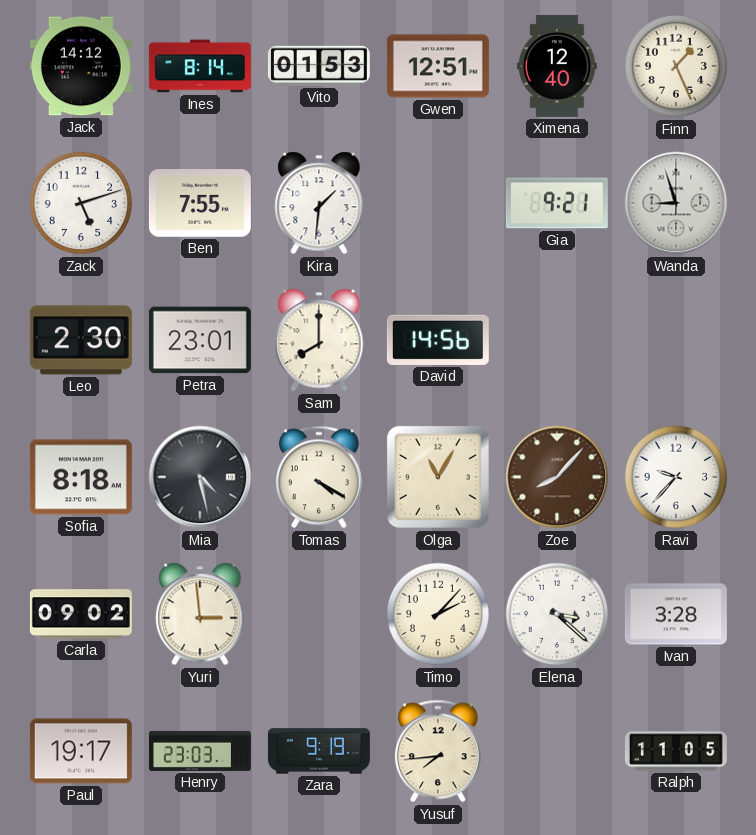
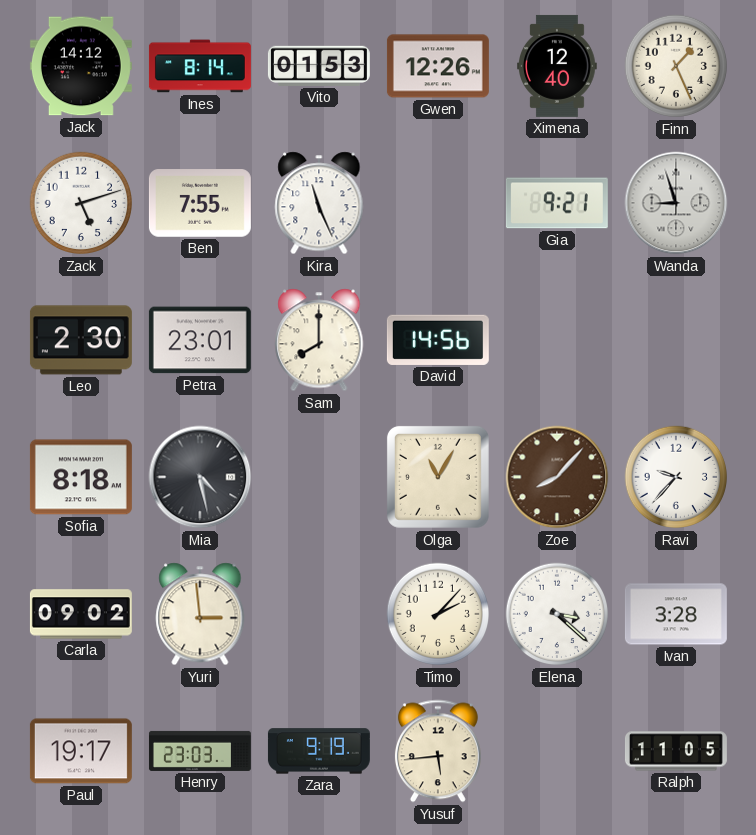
Gwen: 12:51 -> 12:26
Kira: 1:31 -> 11:26
Tomas: 4:20 -> none
Yusuf: 7:44 -> 5:44
